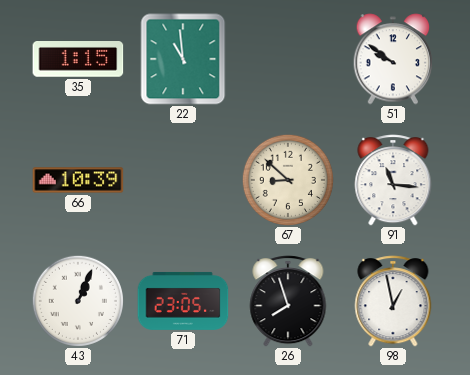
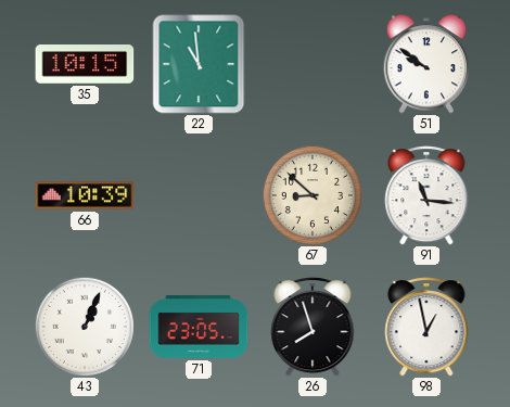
35: 1:15 -> 10:15
